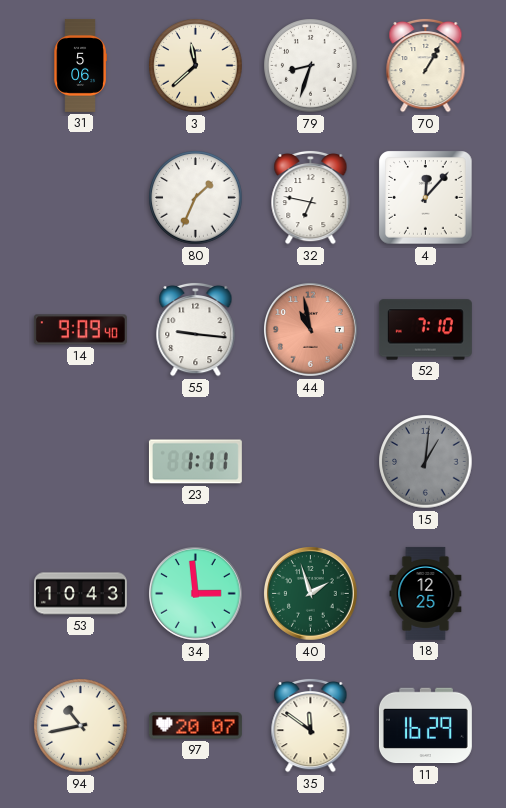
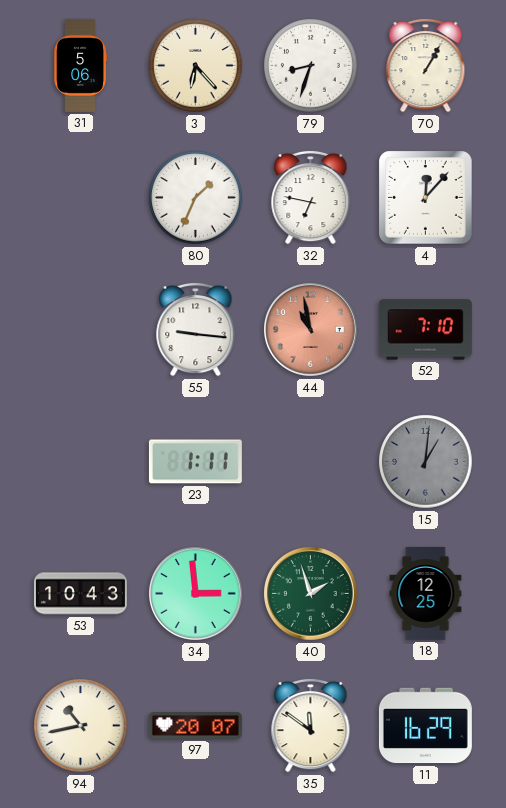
3: 11:38 -> 6:23
14: 9:09 -> none
